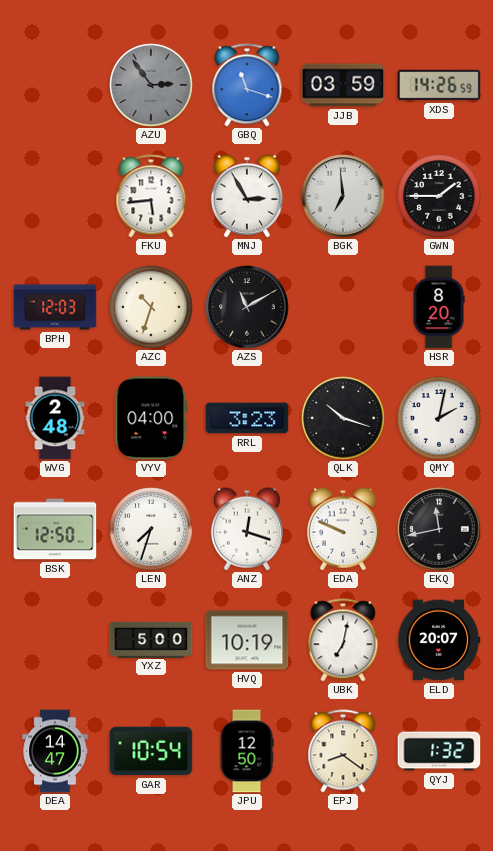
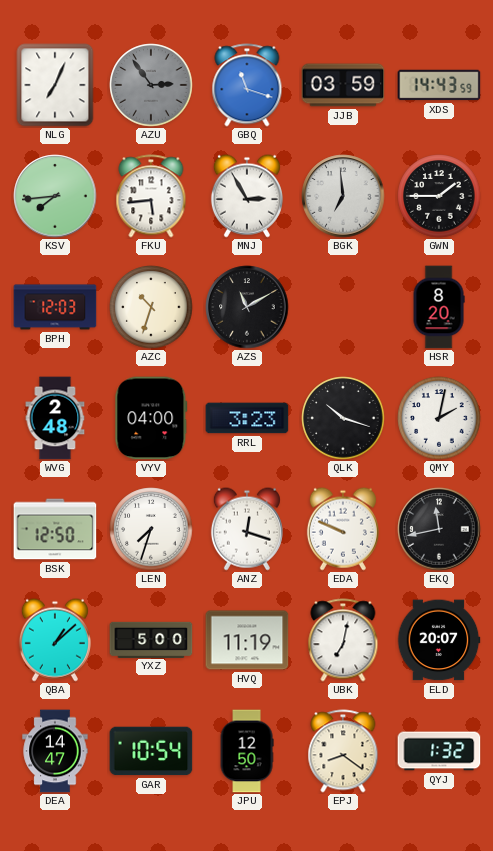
NLG: none -> 7:04
XDS: 14:26 -> 14:43
KSV: none -> 7:44
QBA: none -> 1:08
HVQ: 10:19 -> 11:19
